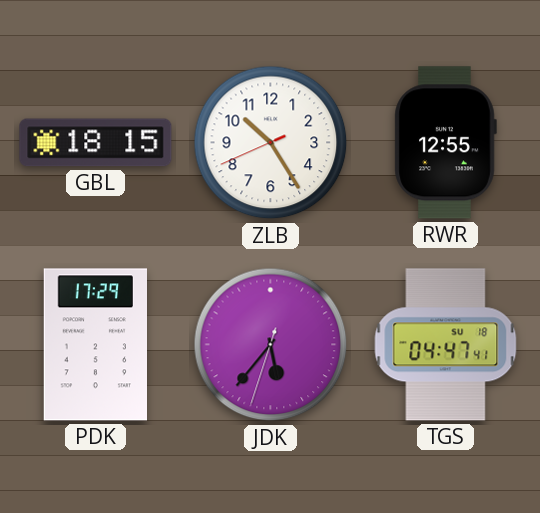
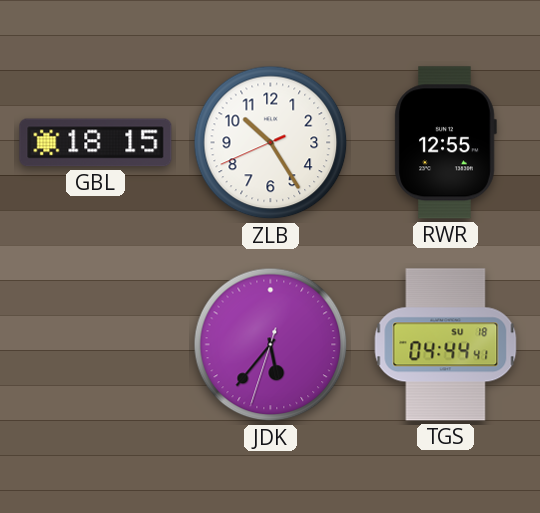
PDK: 17:29 -> none
TGS: 04:47 -> 04:44
